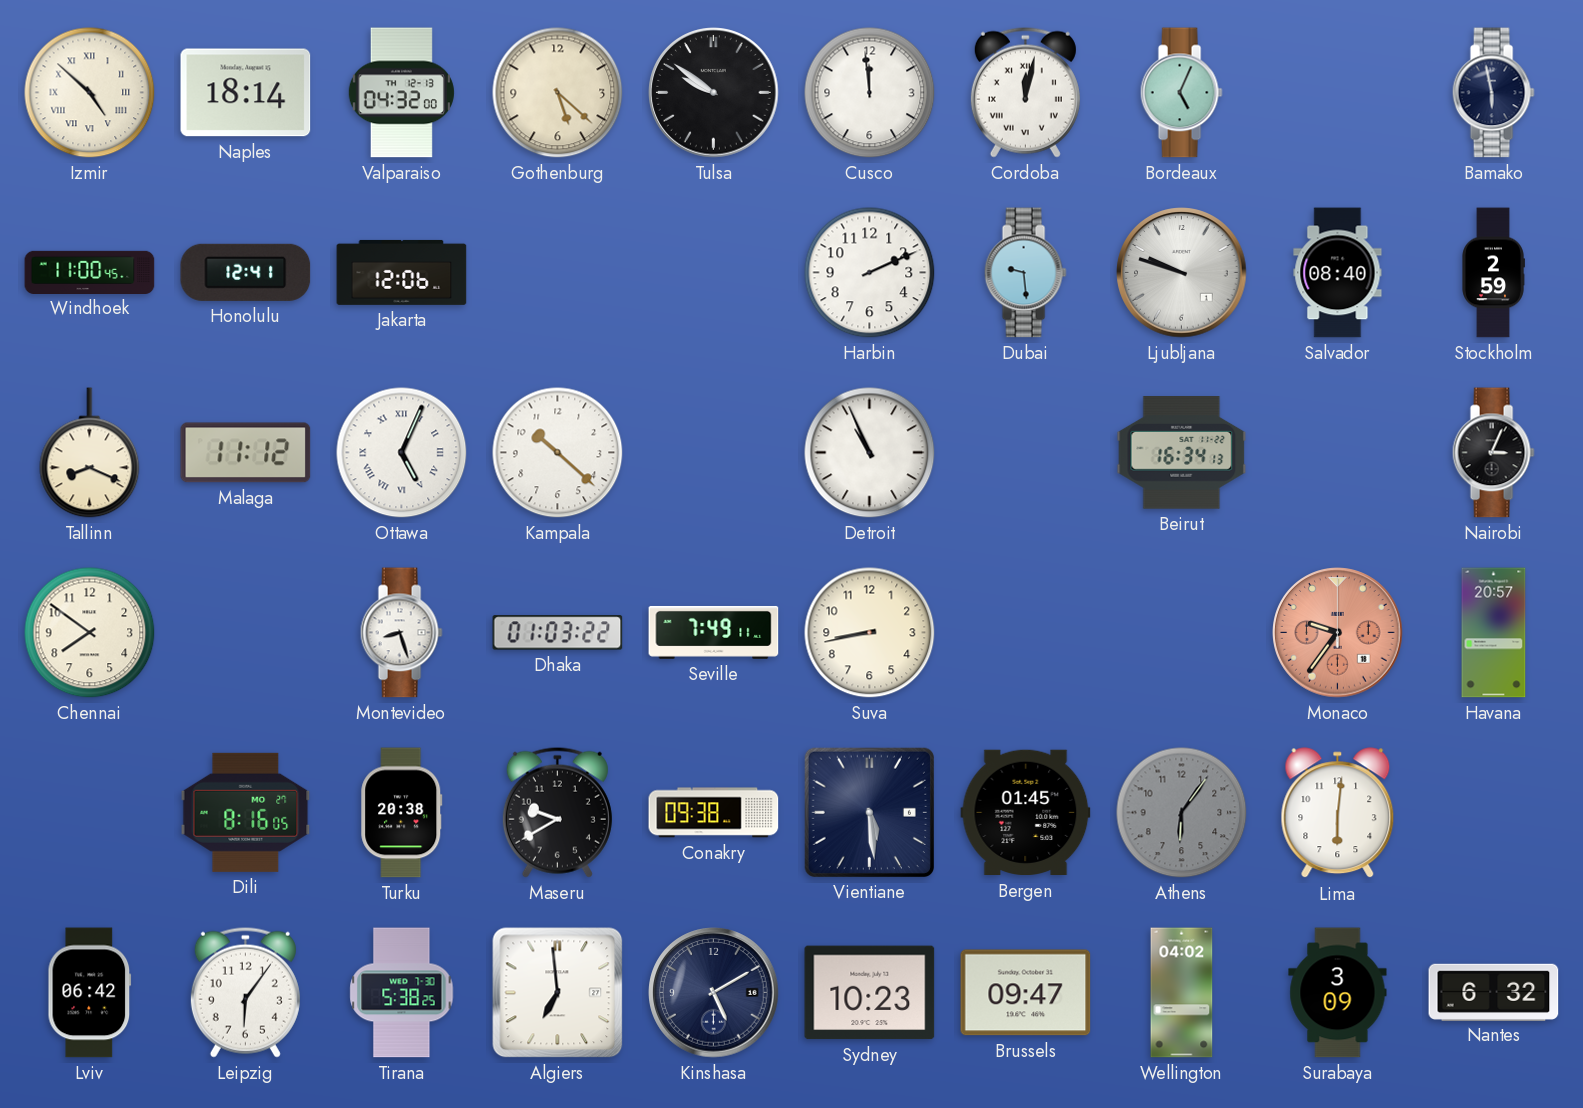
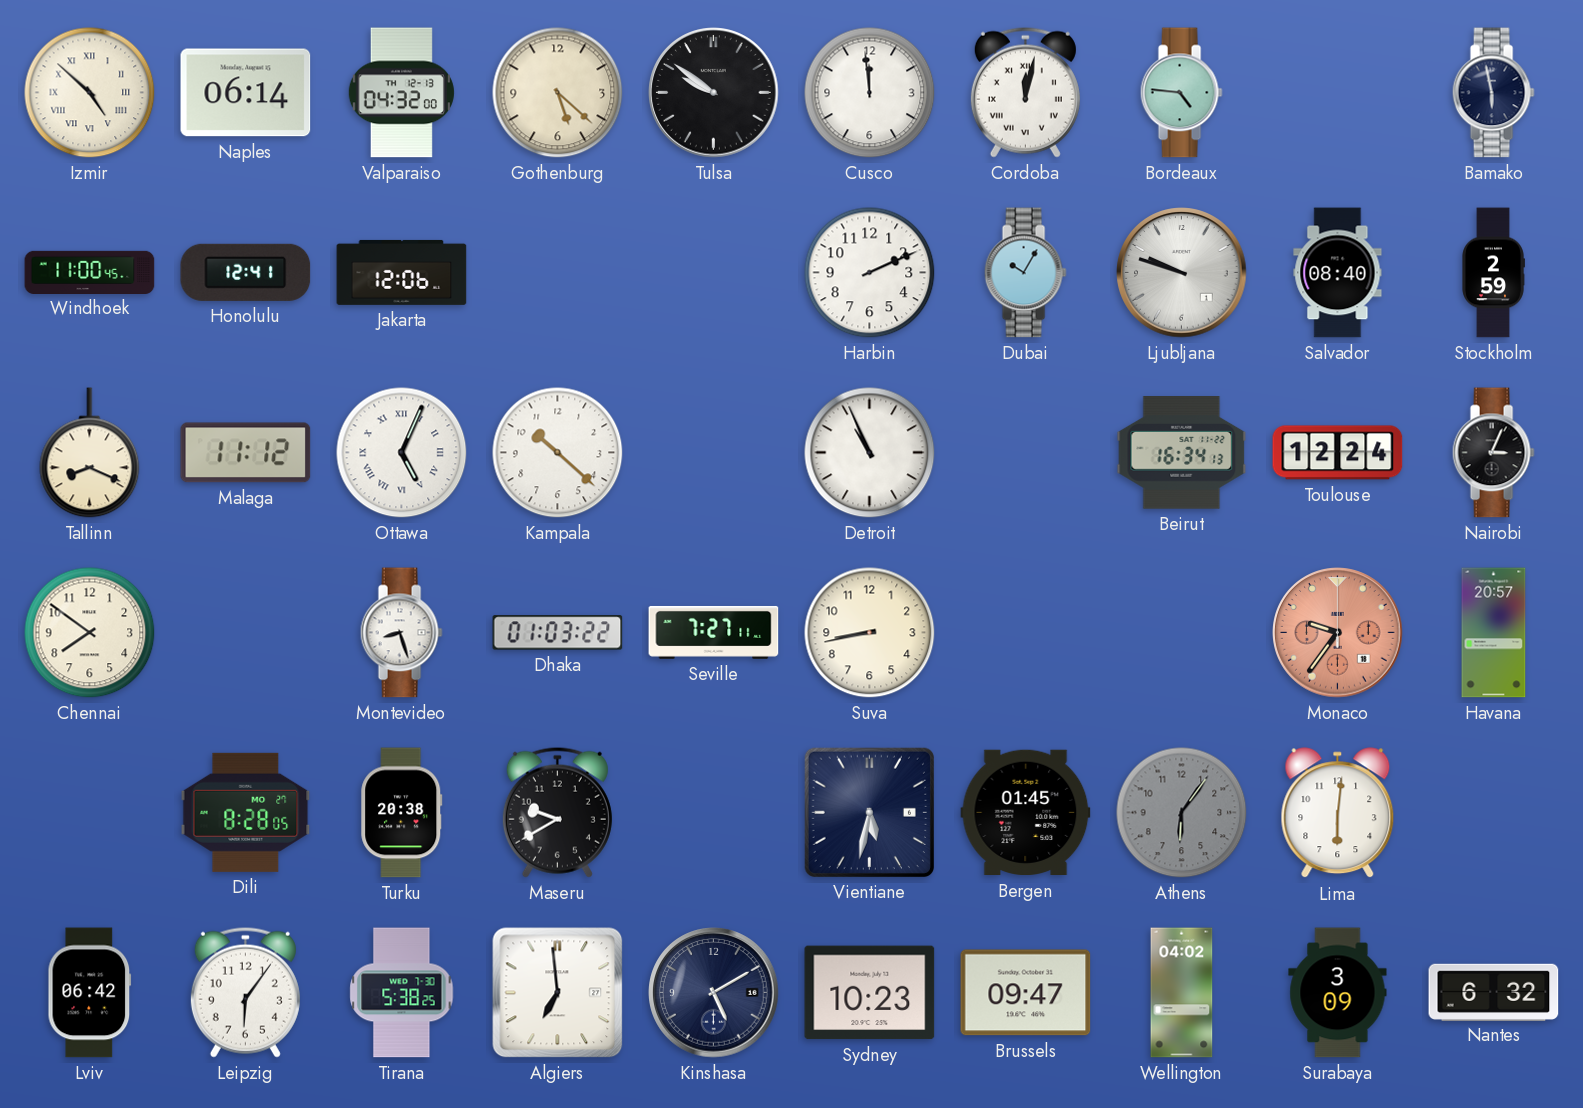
Naples: 18:14 -> 06:14
Bordeaux: 5:04 -> 4:46
Dubai: 9:29 -> 10:05
Toulouse: none -> 12:24
Seville: 7:49 -> 7:27
Dili: 8:16 -> 8:28
Conakry: 09:38 -> none
Vientiane: 5:29 -> 5:32
